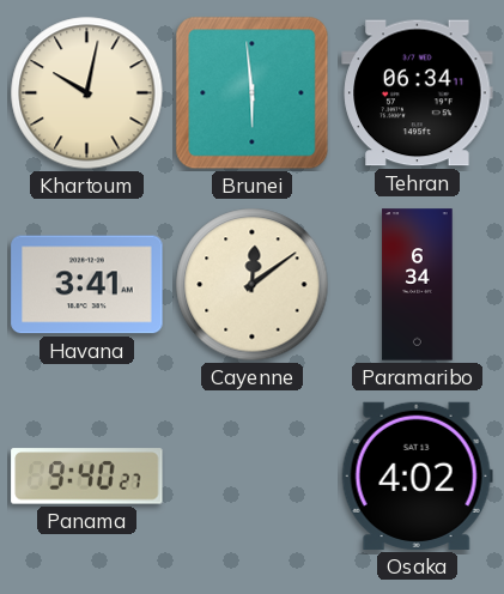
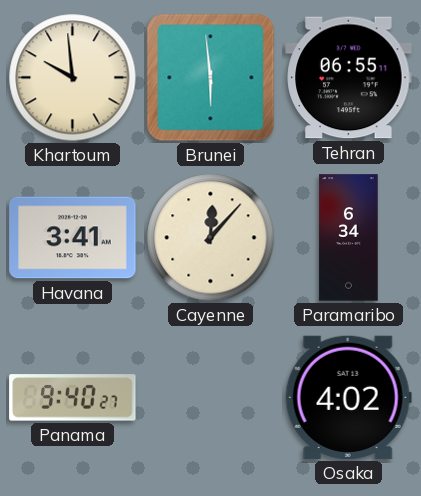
Khartoum: 10:02 -> 9:59
Tehran: 06:34 -> 06:55
Cayenne: 12:09 -> 12:07
